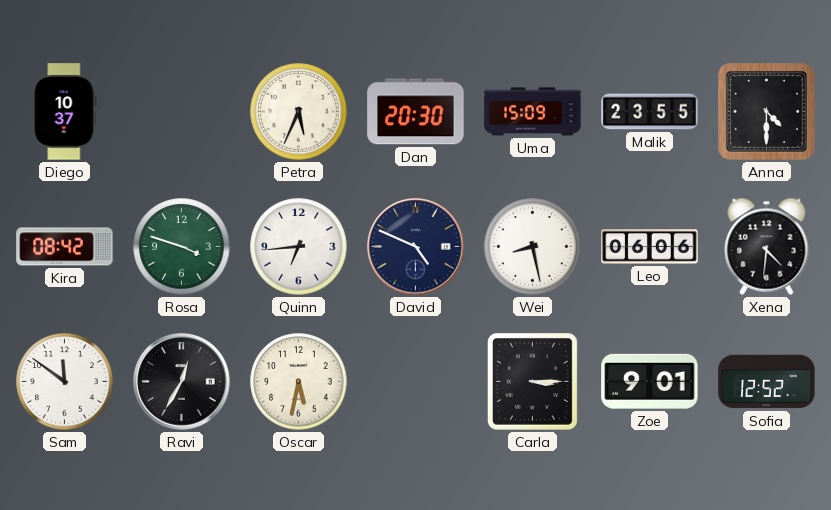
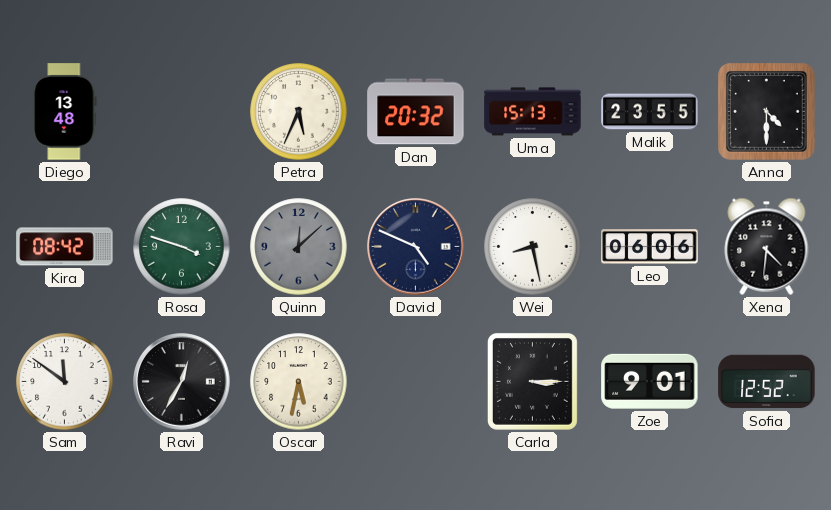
Diego: 10:37 -> 13:48
Dan: 20:30 -> 20:32
Uma: 15:09 -> 15:13
Quinn: 6:44 -> 12:08
Quinn dial: white -> grey
